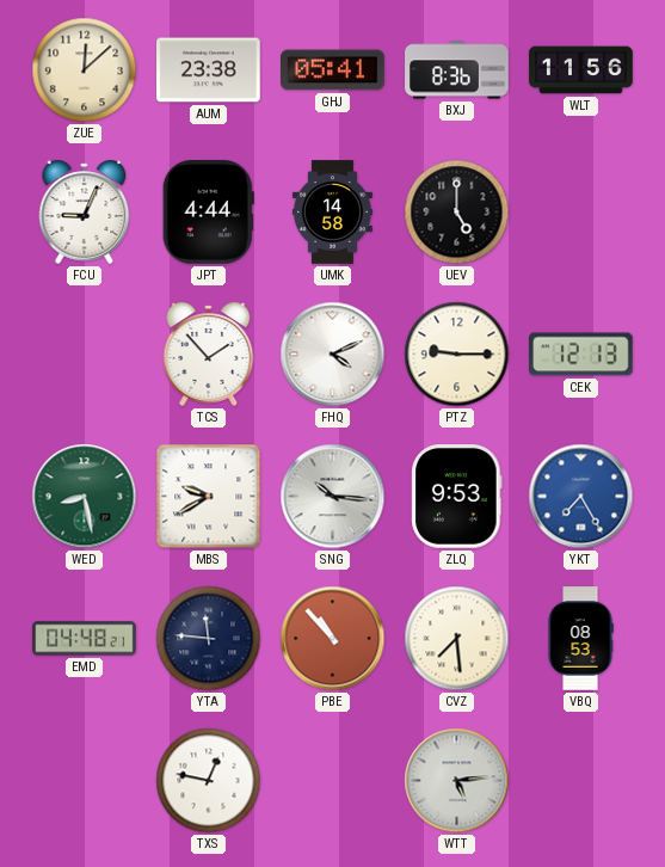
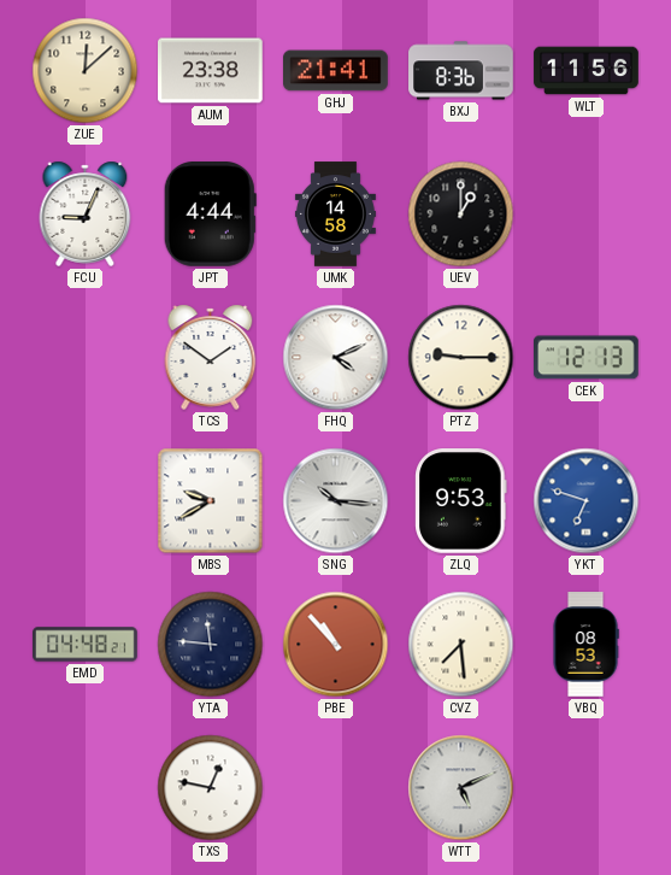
GHJ: 05:41 -> 21:41
UEV: 5:00 -> 1:00
TCS: 1:53 -> 1:51
WED: 8:28 -> none
YKT: 7:25 -> 6:48
WTT: 5:14 -> 5:11
